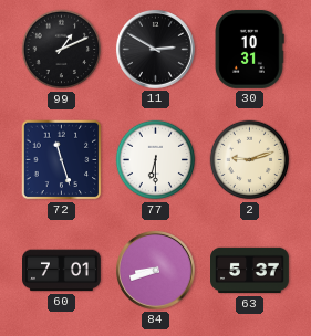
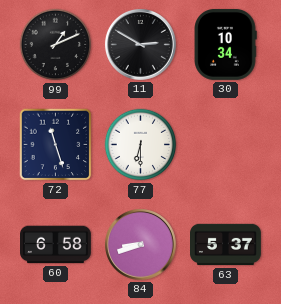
30: 10:31 -> 10:34
2: 9:12 -> none
60: 7:01 -> 6:58
